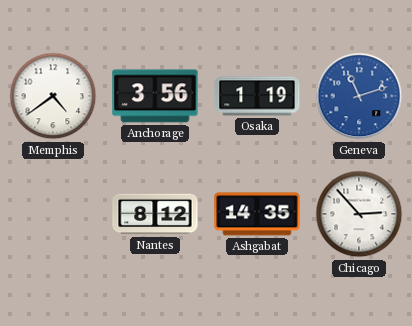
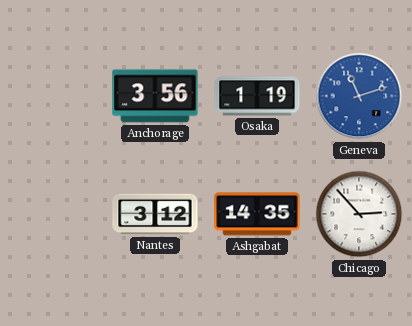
Memphis: 4:39 -> none
Nantes: 8:12 -> 3:12
